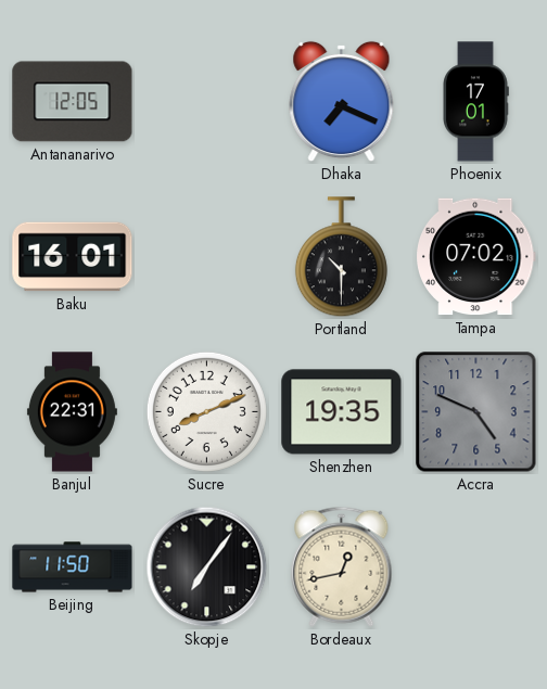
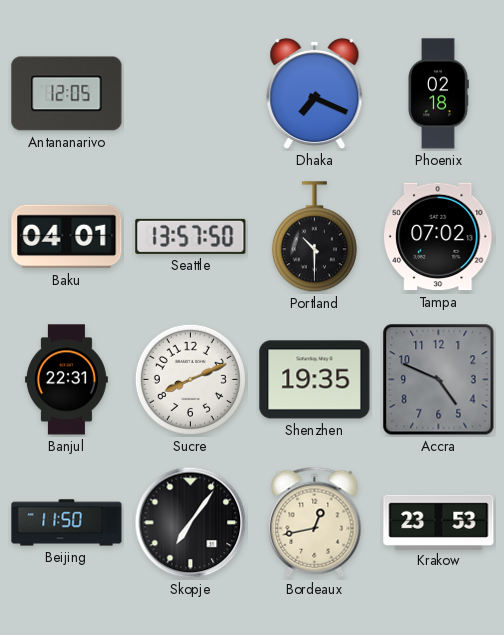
Phoenix: 17:01 -> 02:18
Baku: 16:01 -> 04:01
Seattle: none -> 13:57
Krakow: none -> 23:53
